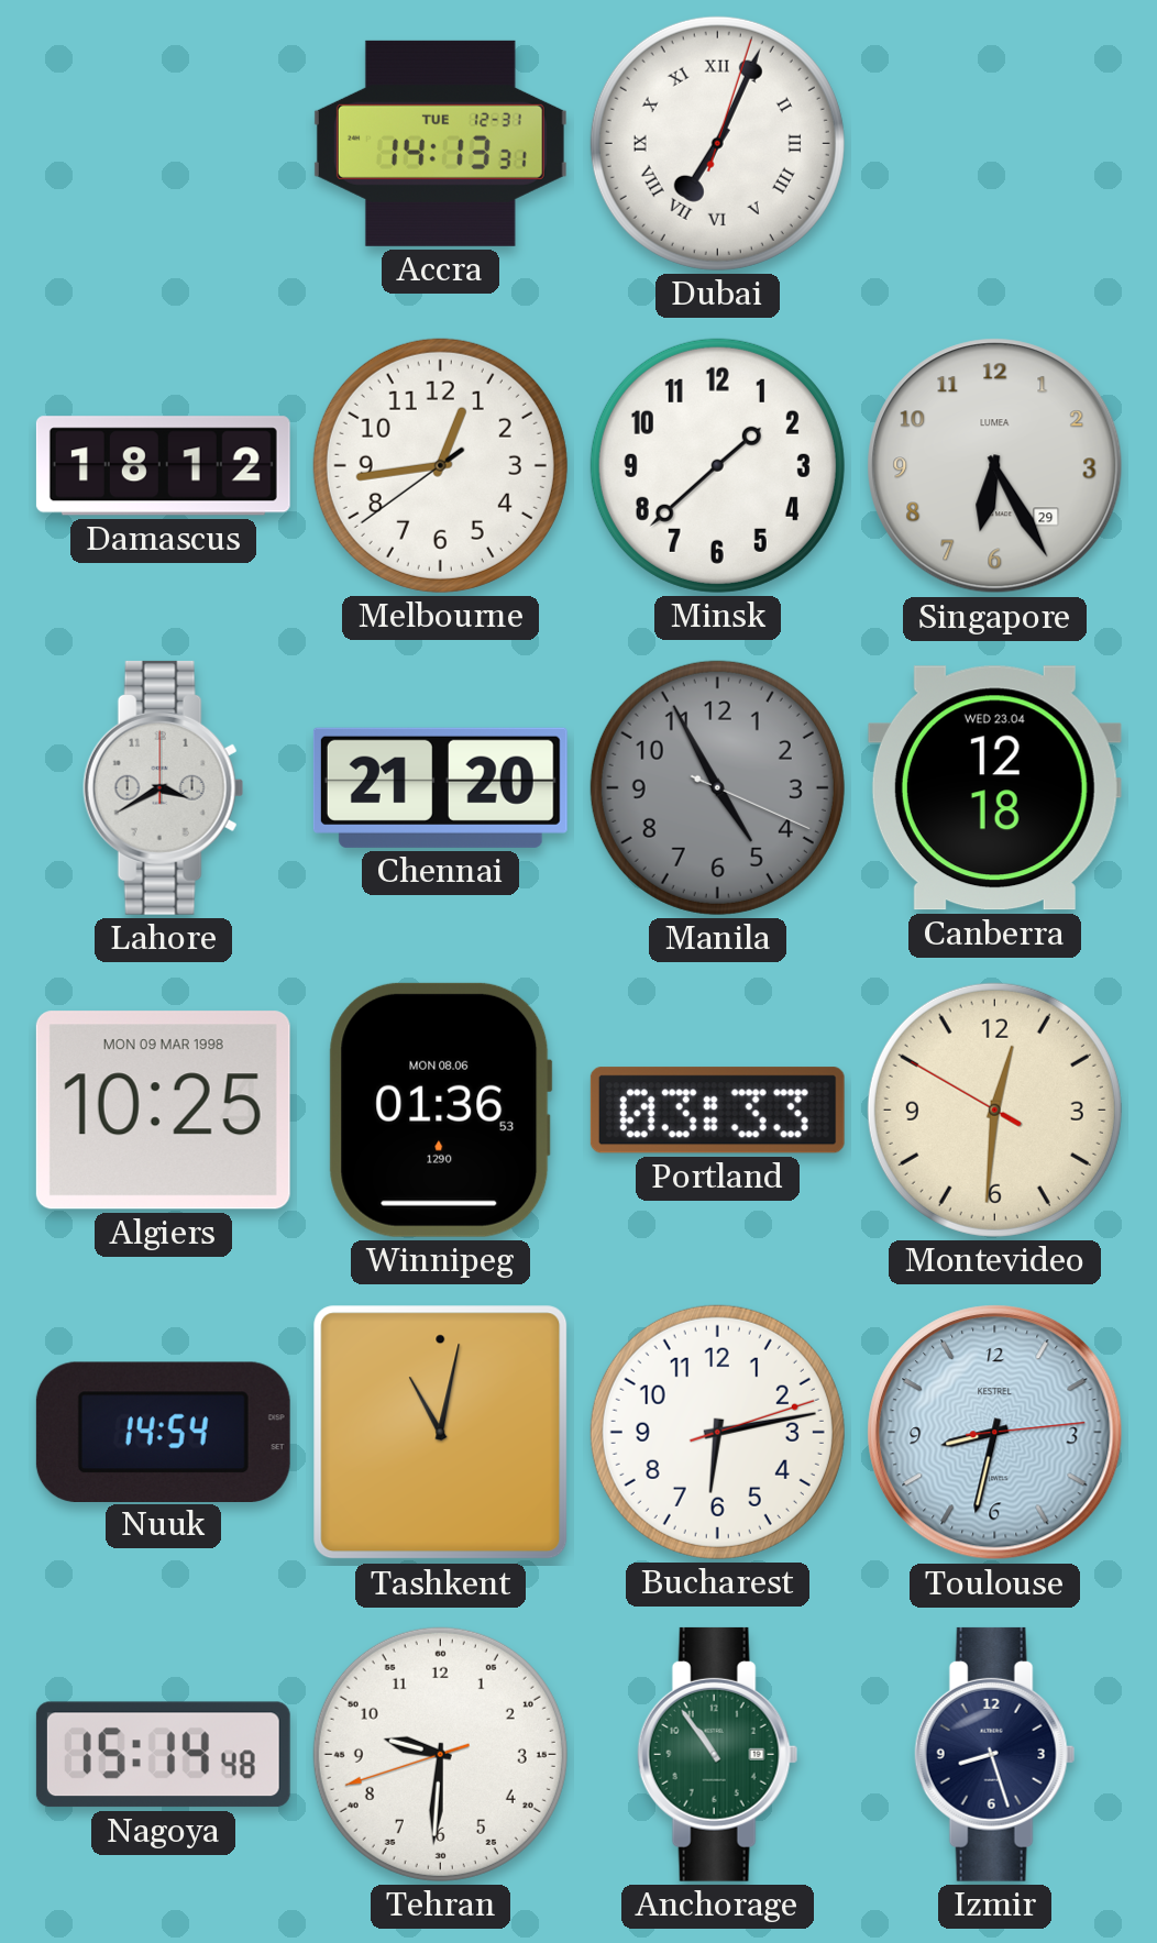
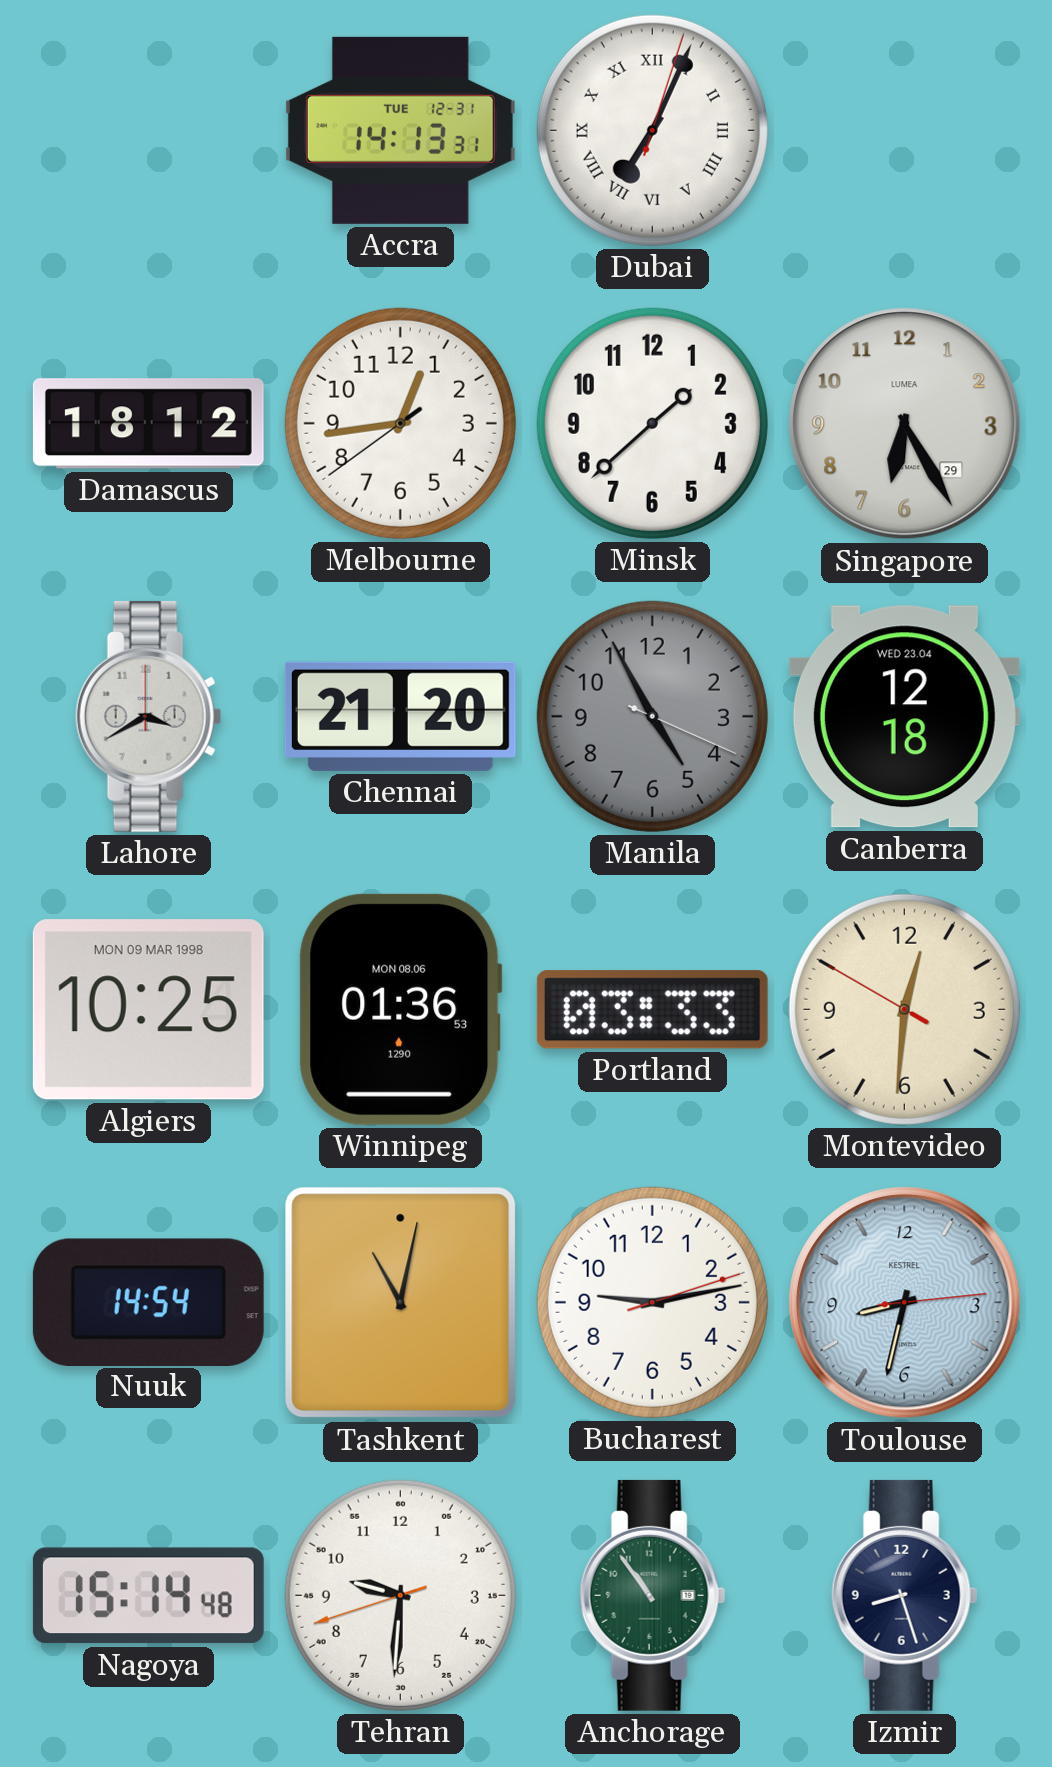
Bucharest: 6:13 -> 9:13
